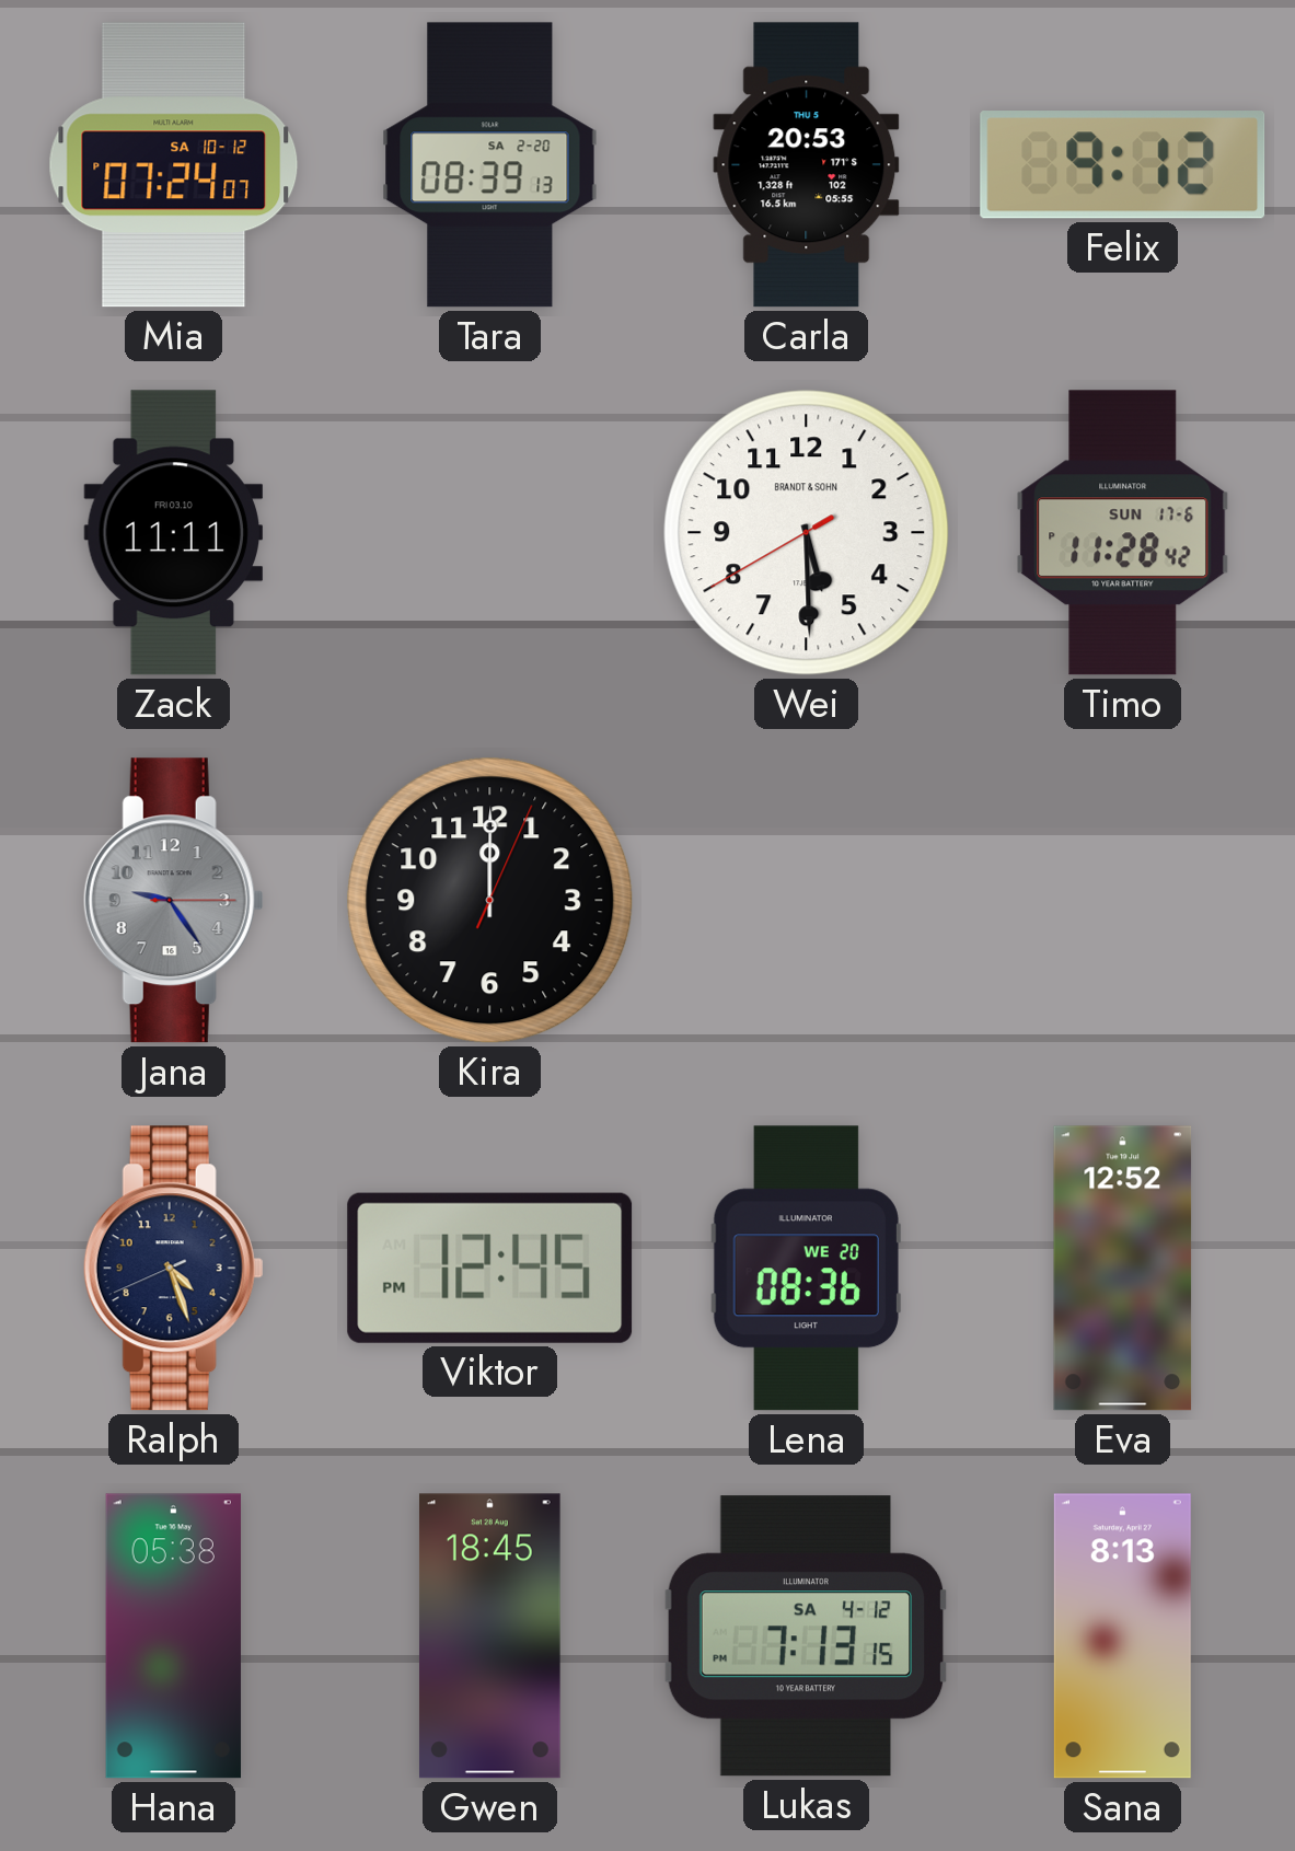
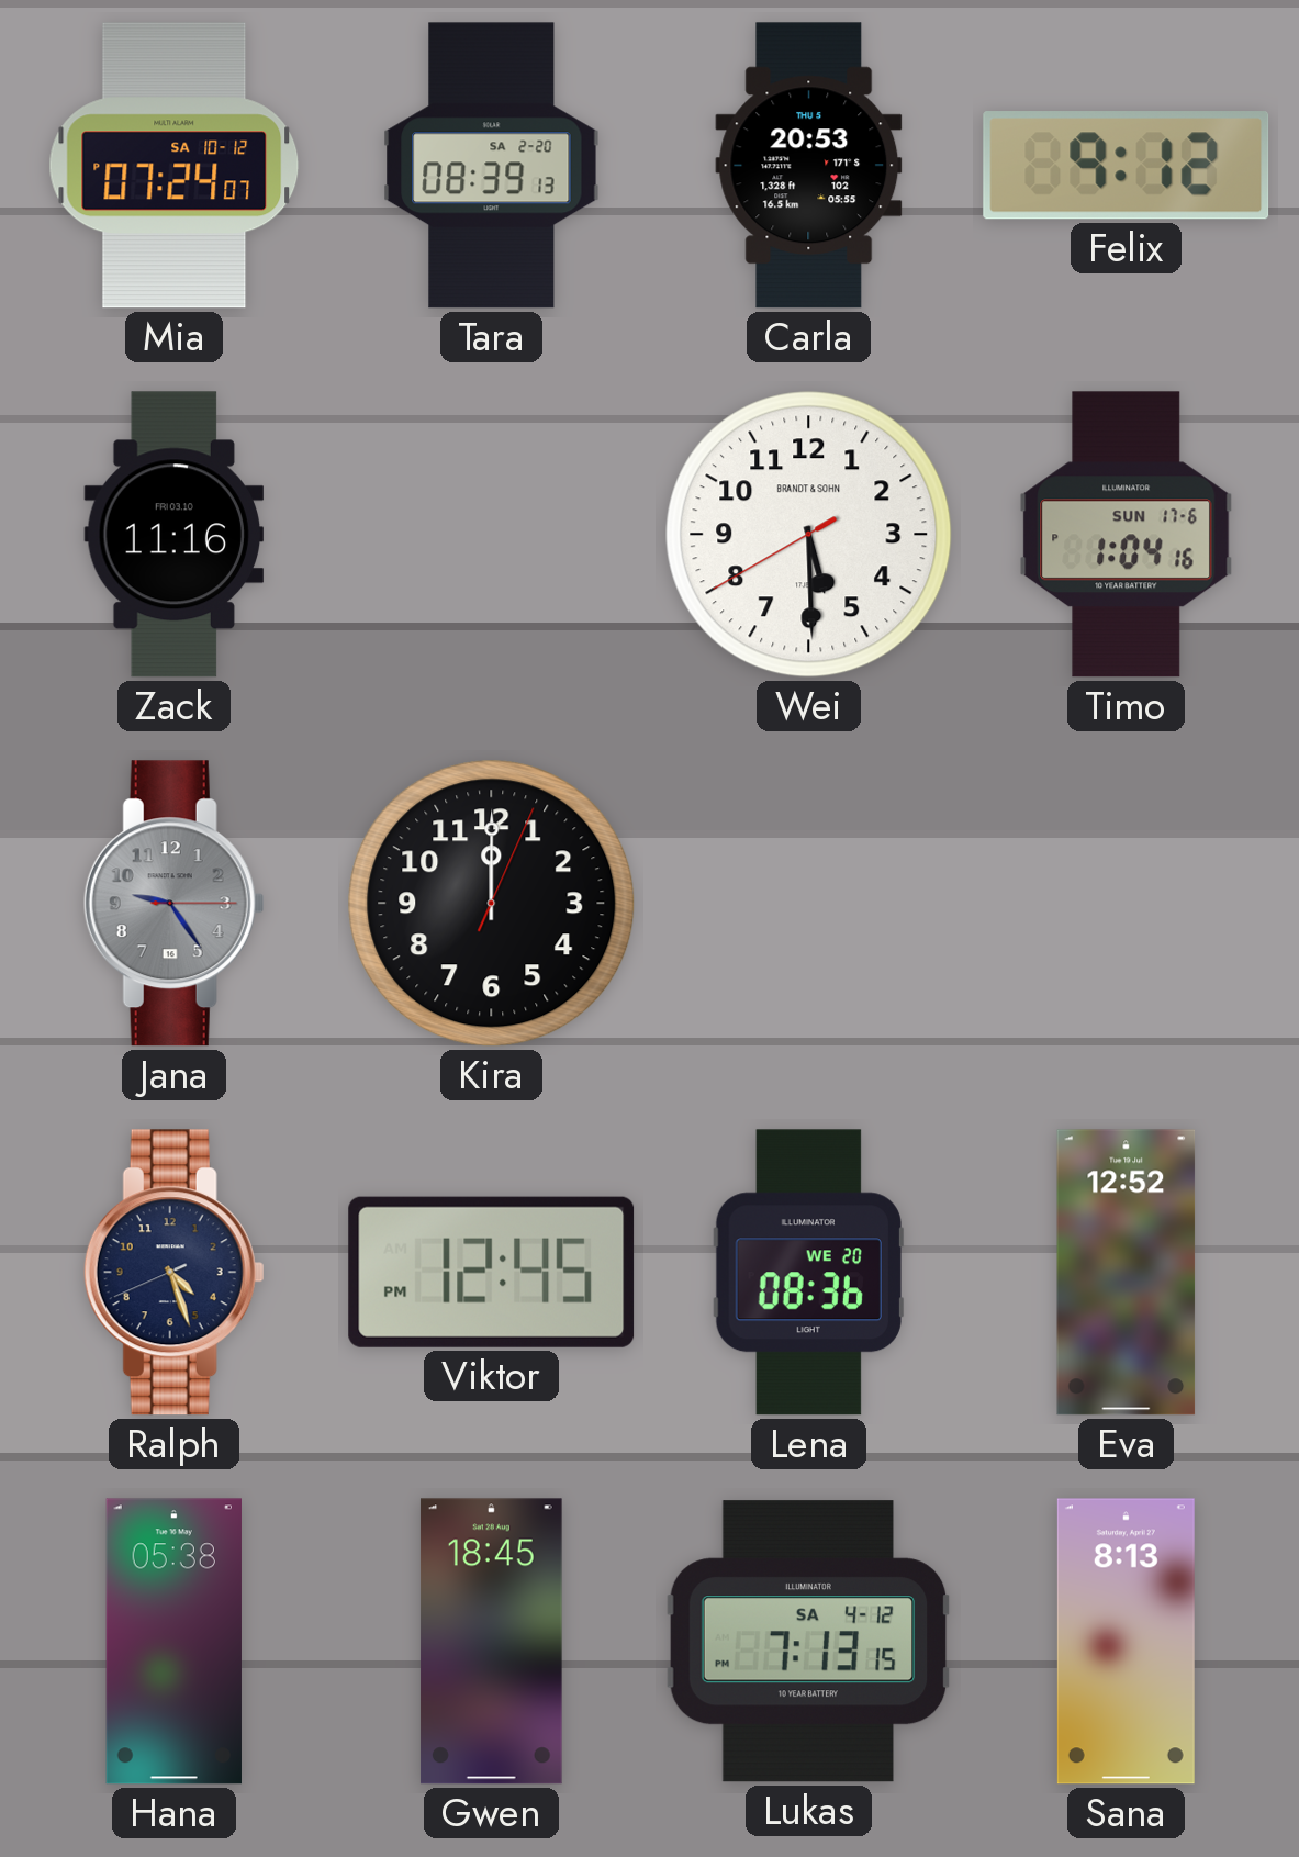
Zack: 11:11 -> 11:16
Timo: 11:28 -> 1:04
